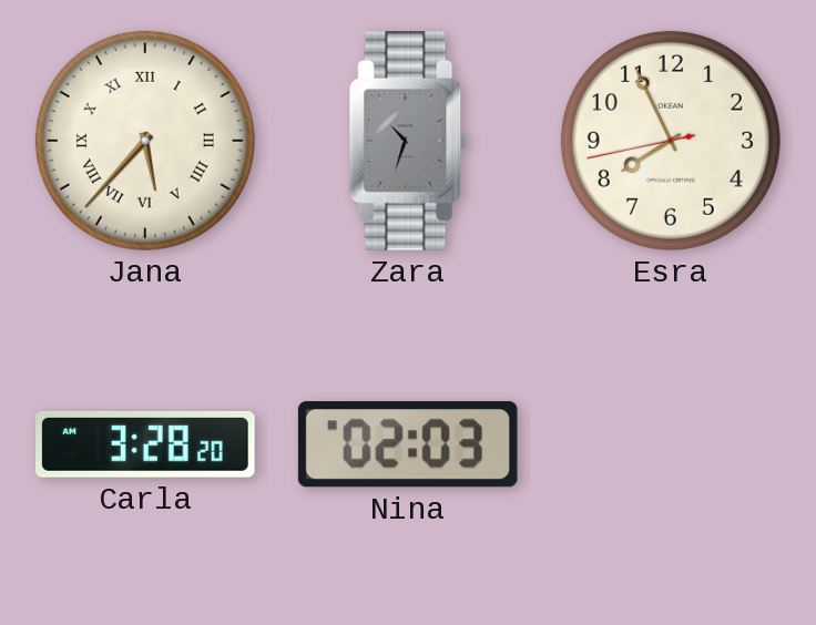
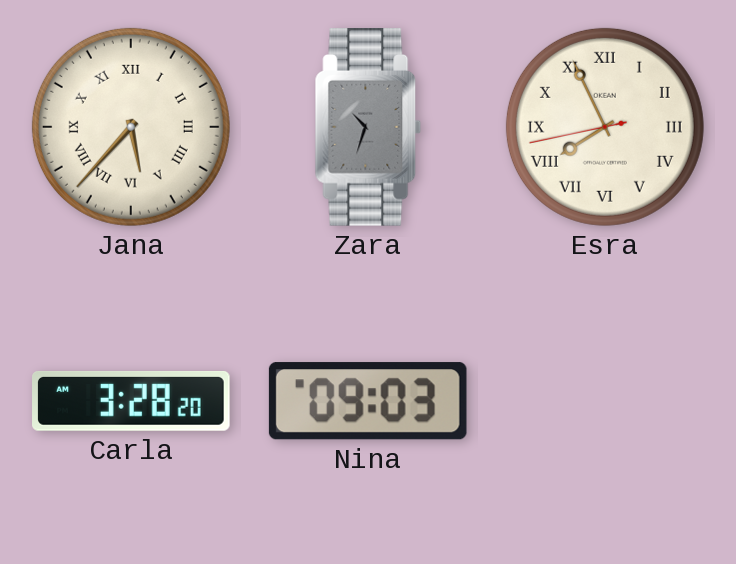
Esra numerals: Arabic -> Roman
Nina: 02:03 -> 09:03
